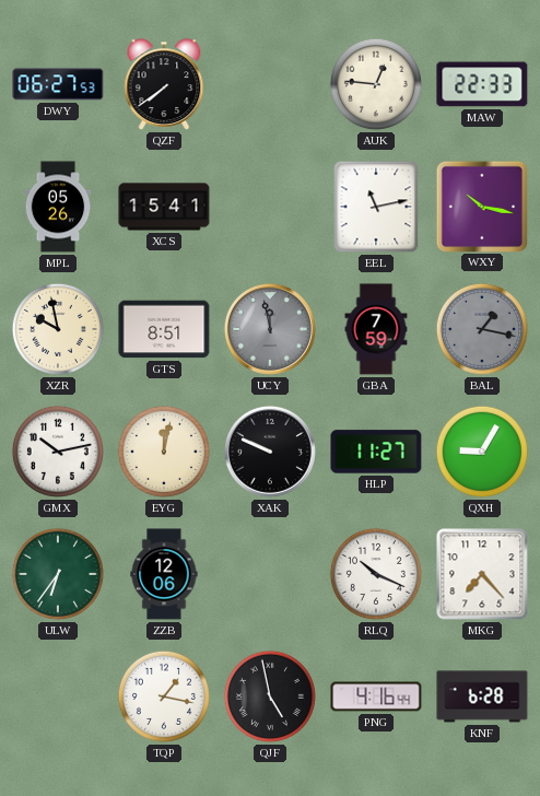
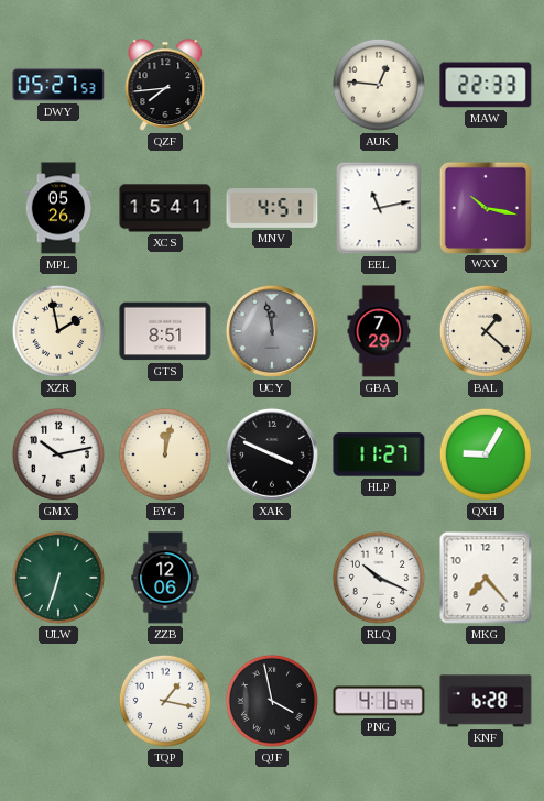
DWY: 06:27 -> 05:27
QZF: 7:39 -> 7:44
MNV: none -> 4:51
XZR: 9:58 -> 1:58
GBA: 7:59 -> 7:29
BAL: 1:17 -> 1:22
BAL dial: grey -> cream
XAK: 9:49 -> 3:49
ULW: 6:36 -> 6:33
QJF: 4:58 -> 3:58
